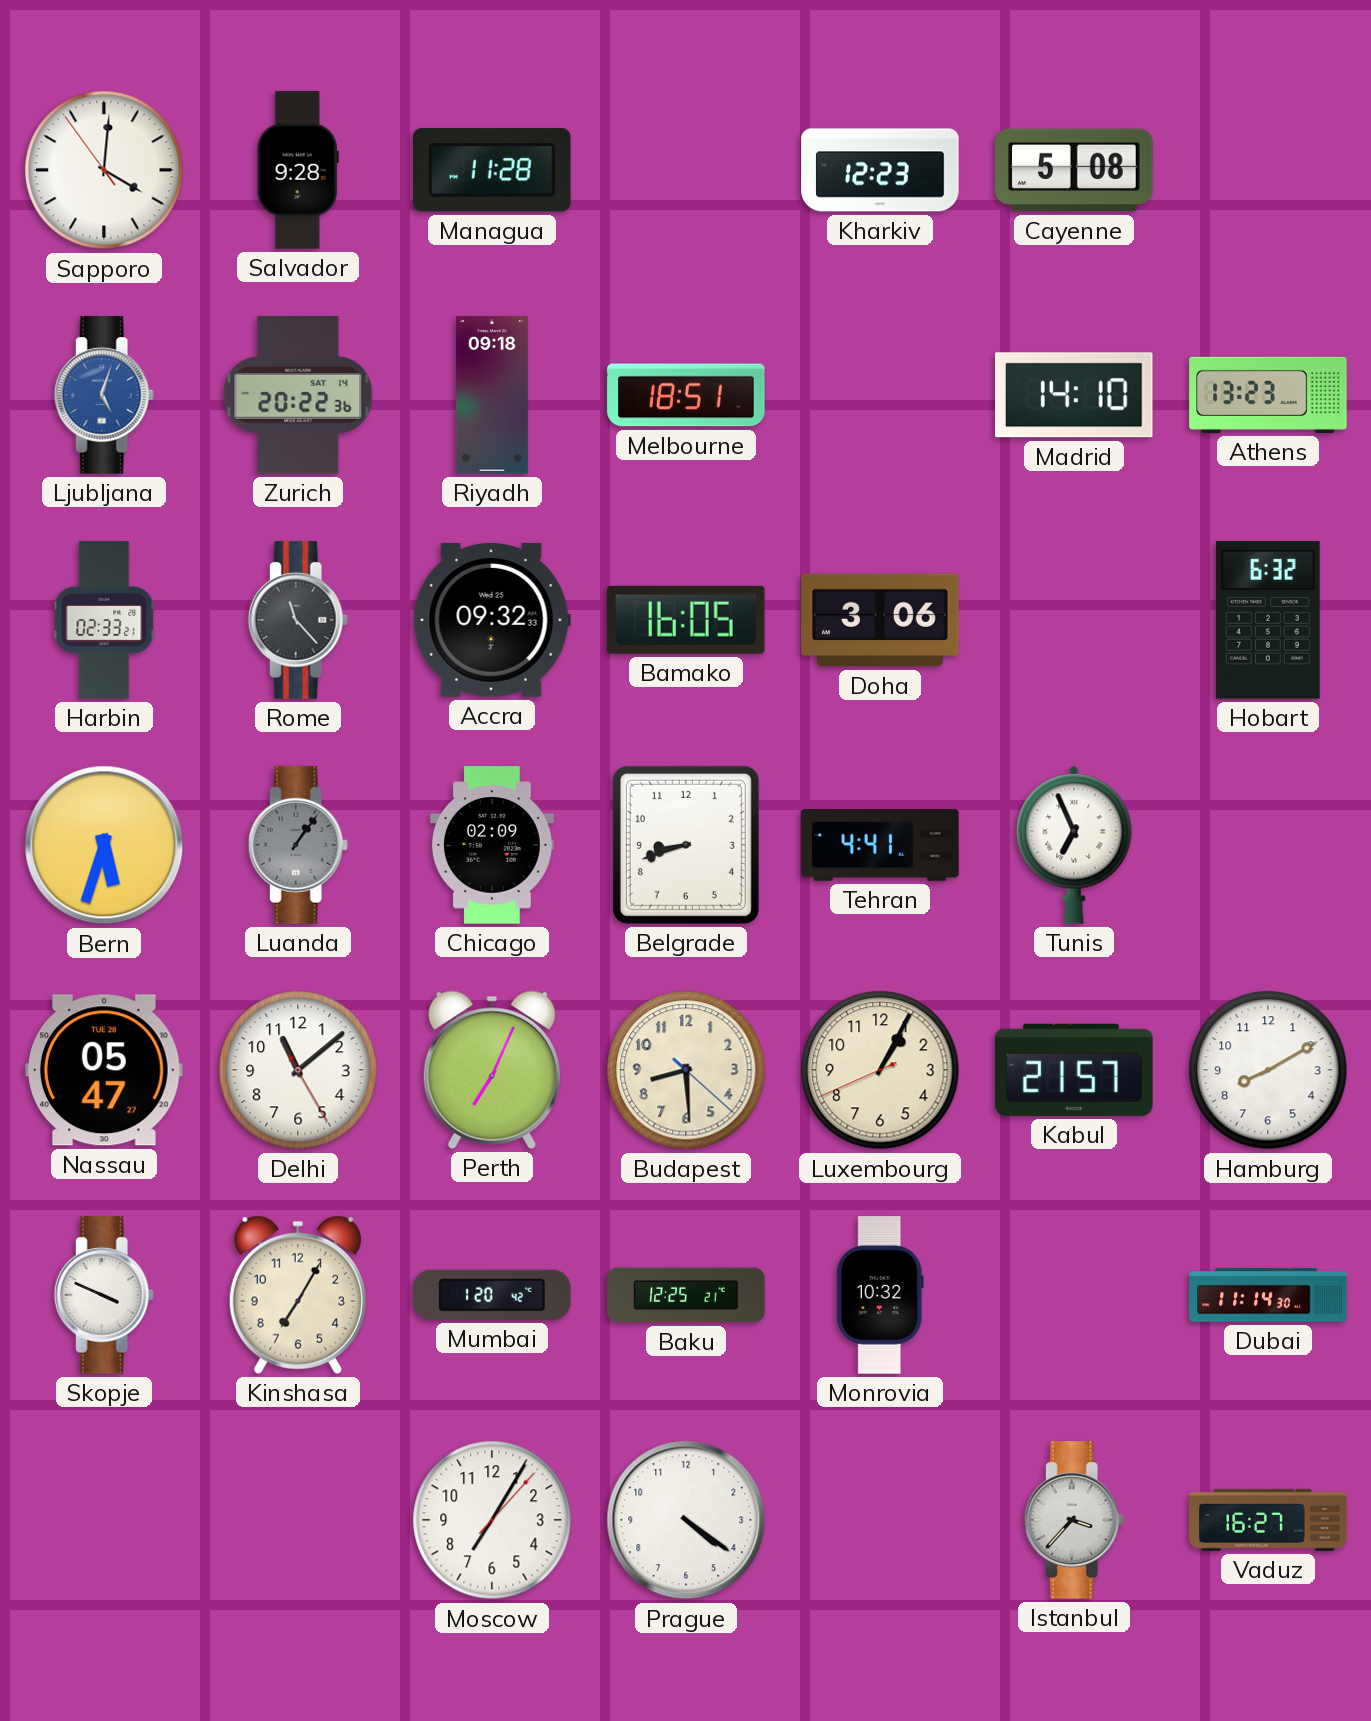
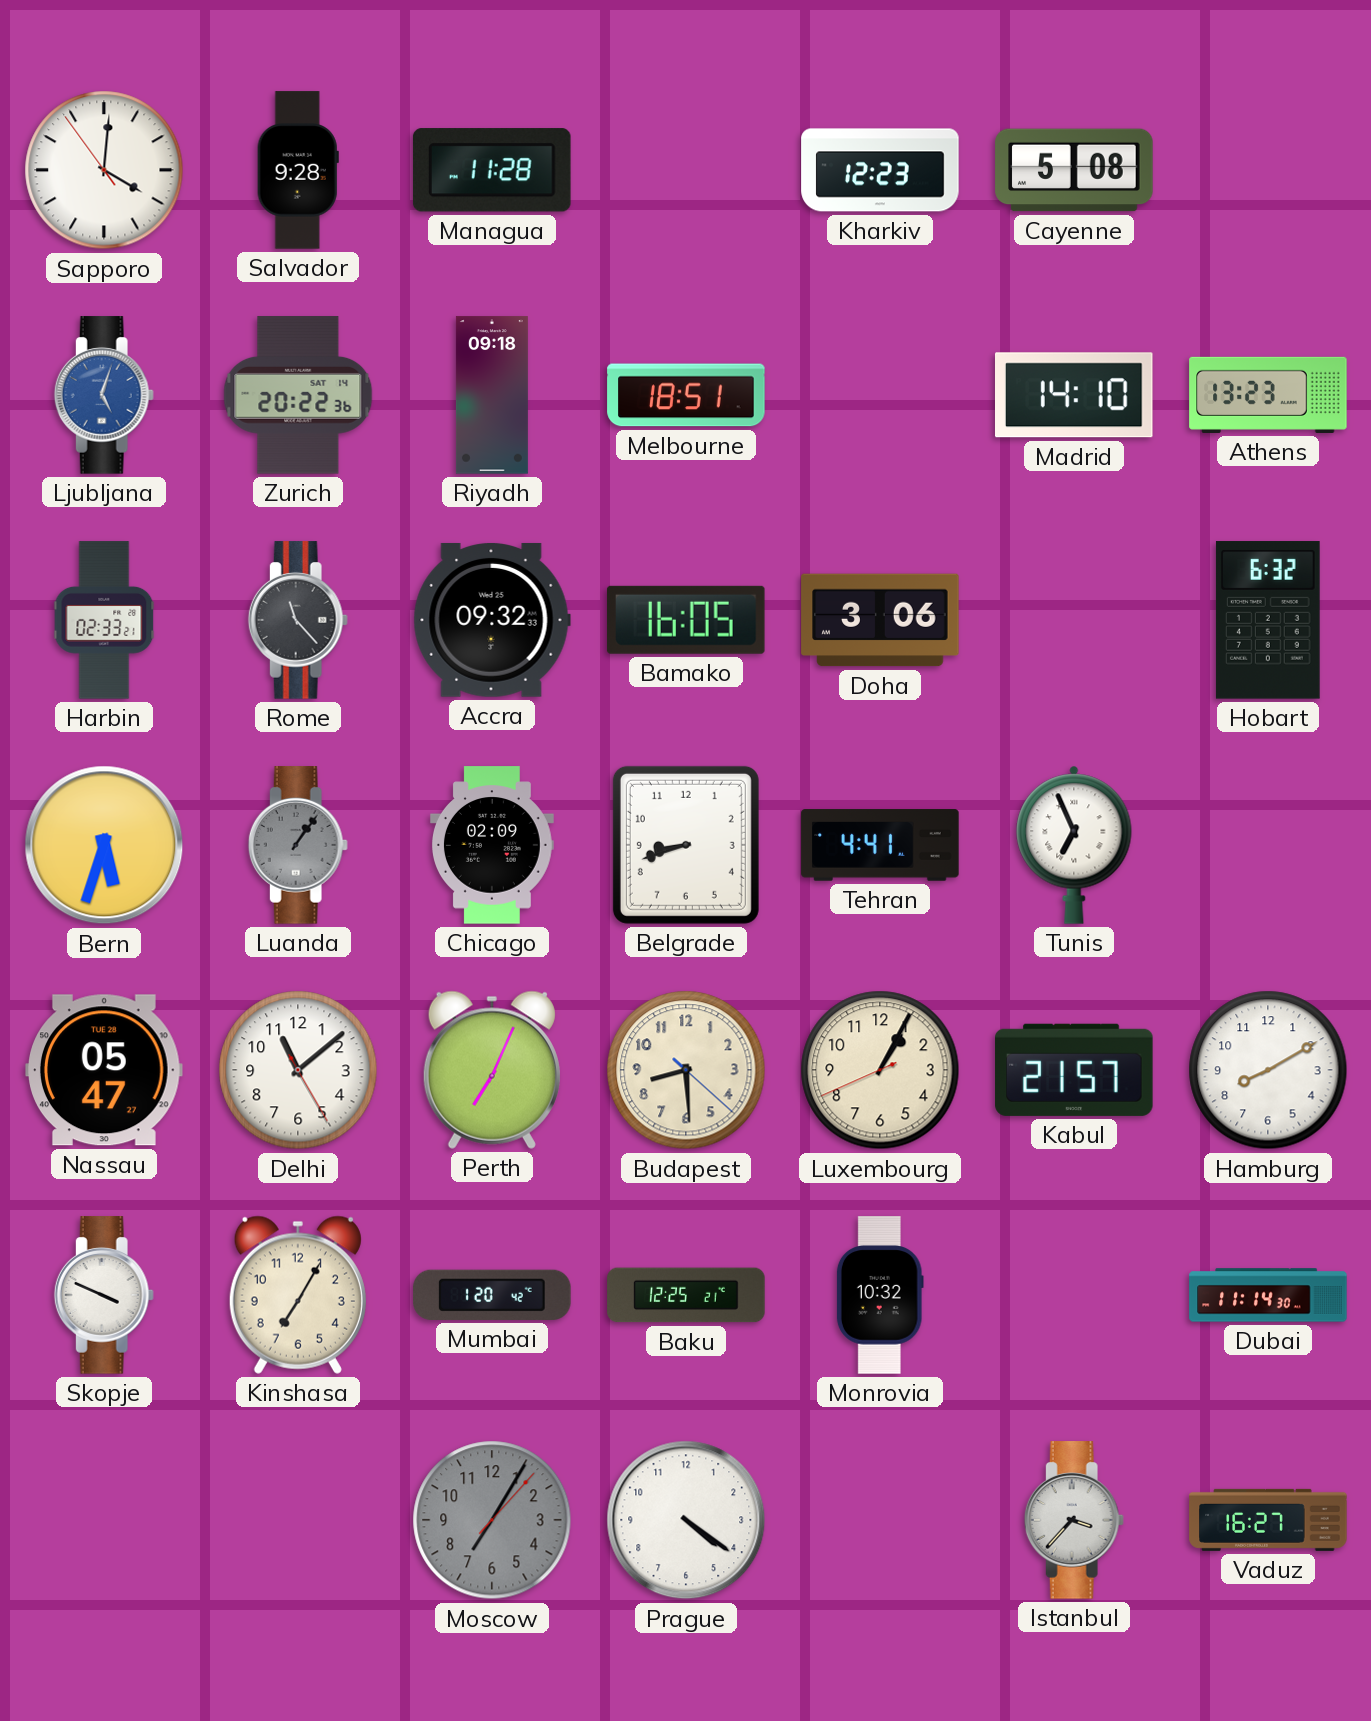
Moscow dial: white -> grey
